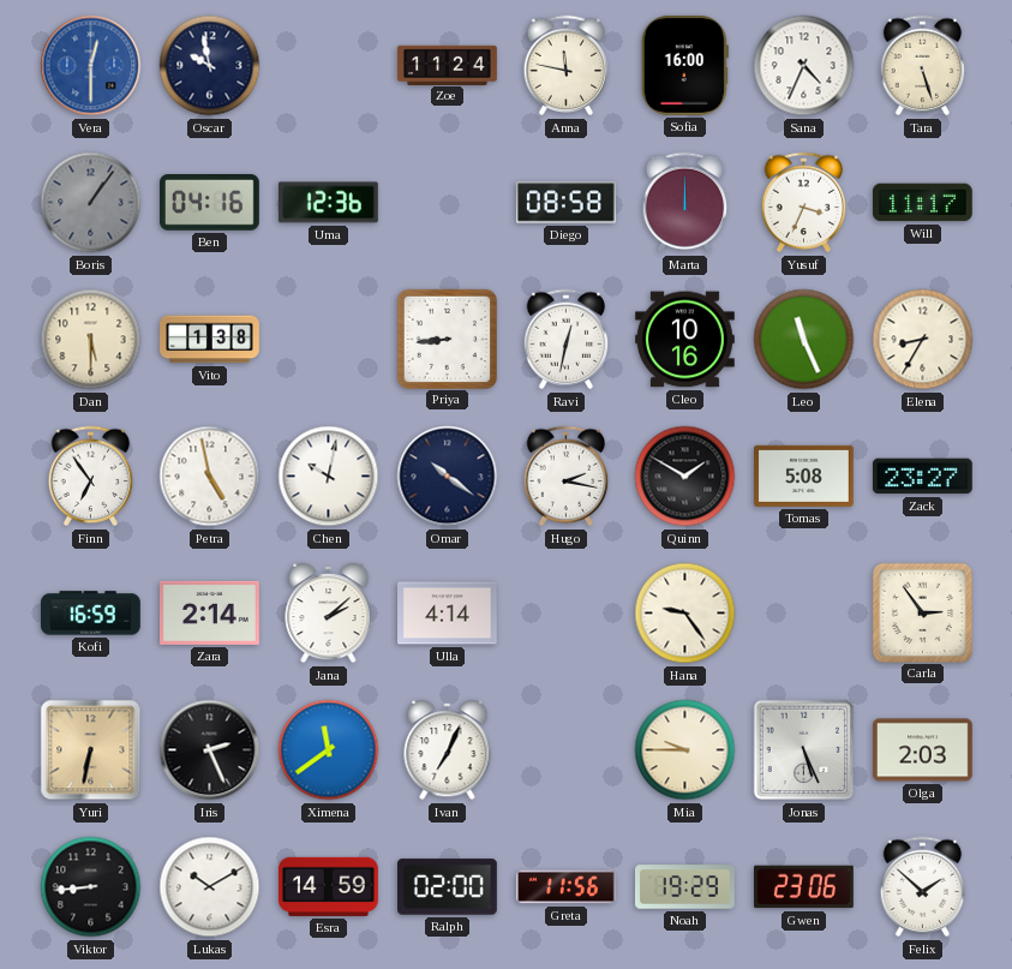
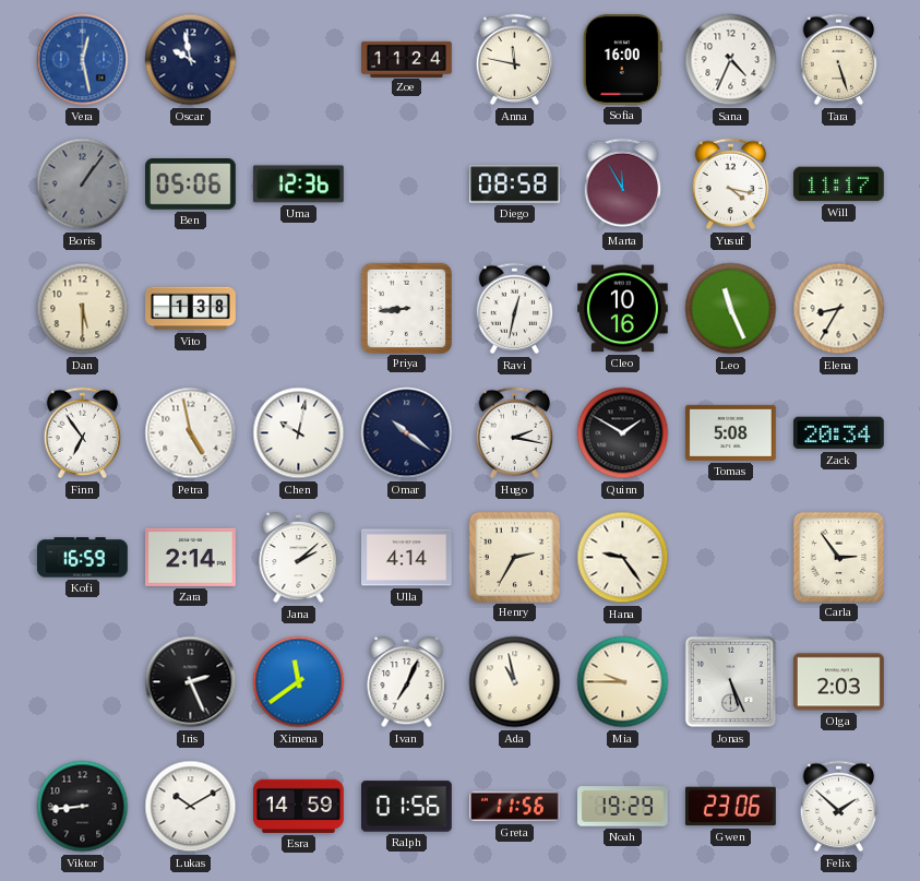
Vera: 12:30 -> 12:28
Ben: 04:16 -> 05:06
Marta: 12:00 -> 11:55
Yusuf: 3:34 -> 4:17
Zack: 23:27 -> 20:34
Henry: none -> 2:35
Yuri: 6:32 -> none
Ada: none -> 10:58
Ralph: 02:00 -> 01:56
